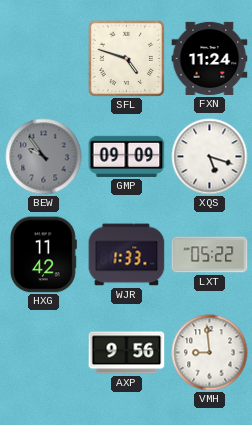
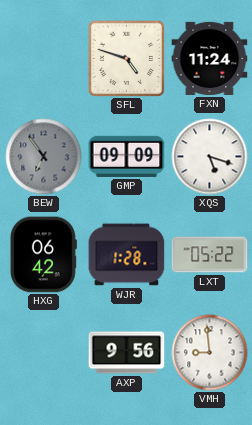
BEW: 9:54 -> 6:54
HXG: 11:42 -> 06:42
WJR: 1:33 -> 1:28
